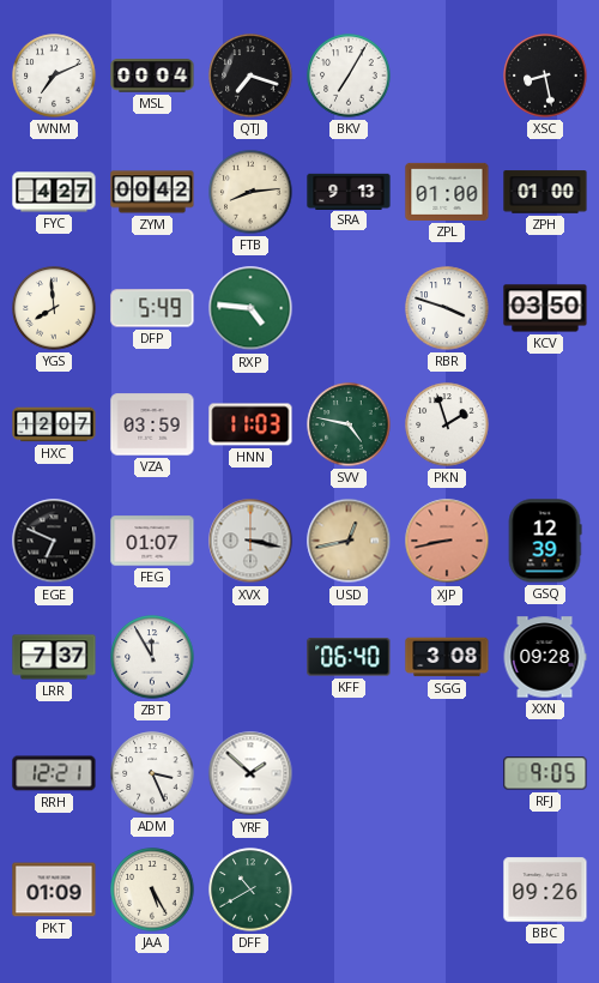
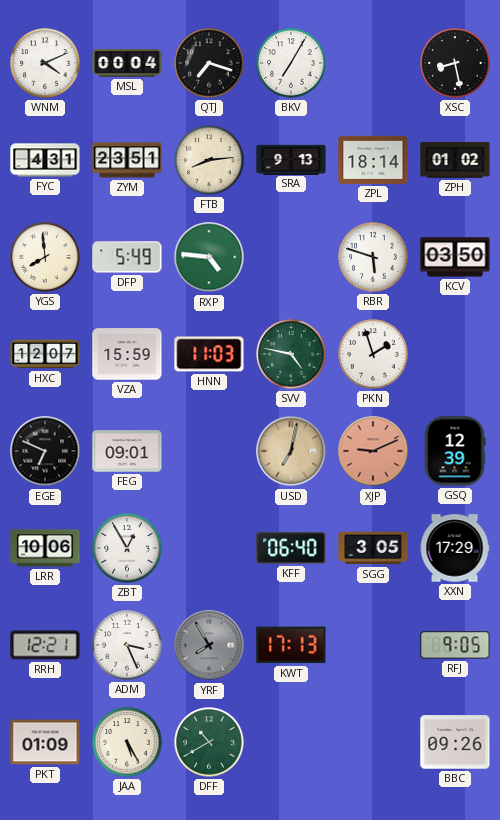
WNM: 7:11 -> 4:11
FYC: 4:27 -> 4:31
ZYM: 00:42 -> 23:51
ZPL: 01:00 -> 18:14
ZPH: 01:00 -> 01:02
RBR: 3:48 -> 5:48
VZA: 03:59 -> 15:59
FEG: 01:07 -> 09:01
XVX: 3:17 -> none
USD: 12:43 -> 7:02
XJP: 8:43 -> 9:11
LRR: 7:37 -> 10:06
ZBT: 11:55 -> 12:55
SGG: 3:08 -> 3:05
XXN: 09:28 -> 17:29
YRF: 1:52 -> 7:55
YRF dial: white -> grey
KWT: none -> 17:13
